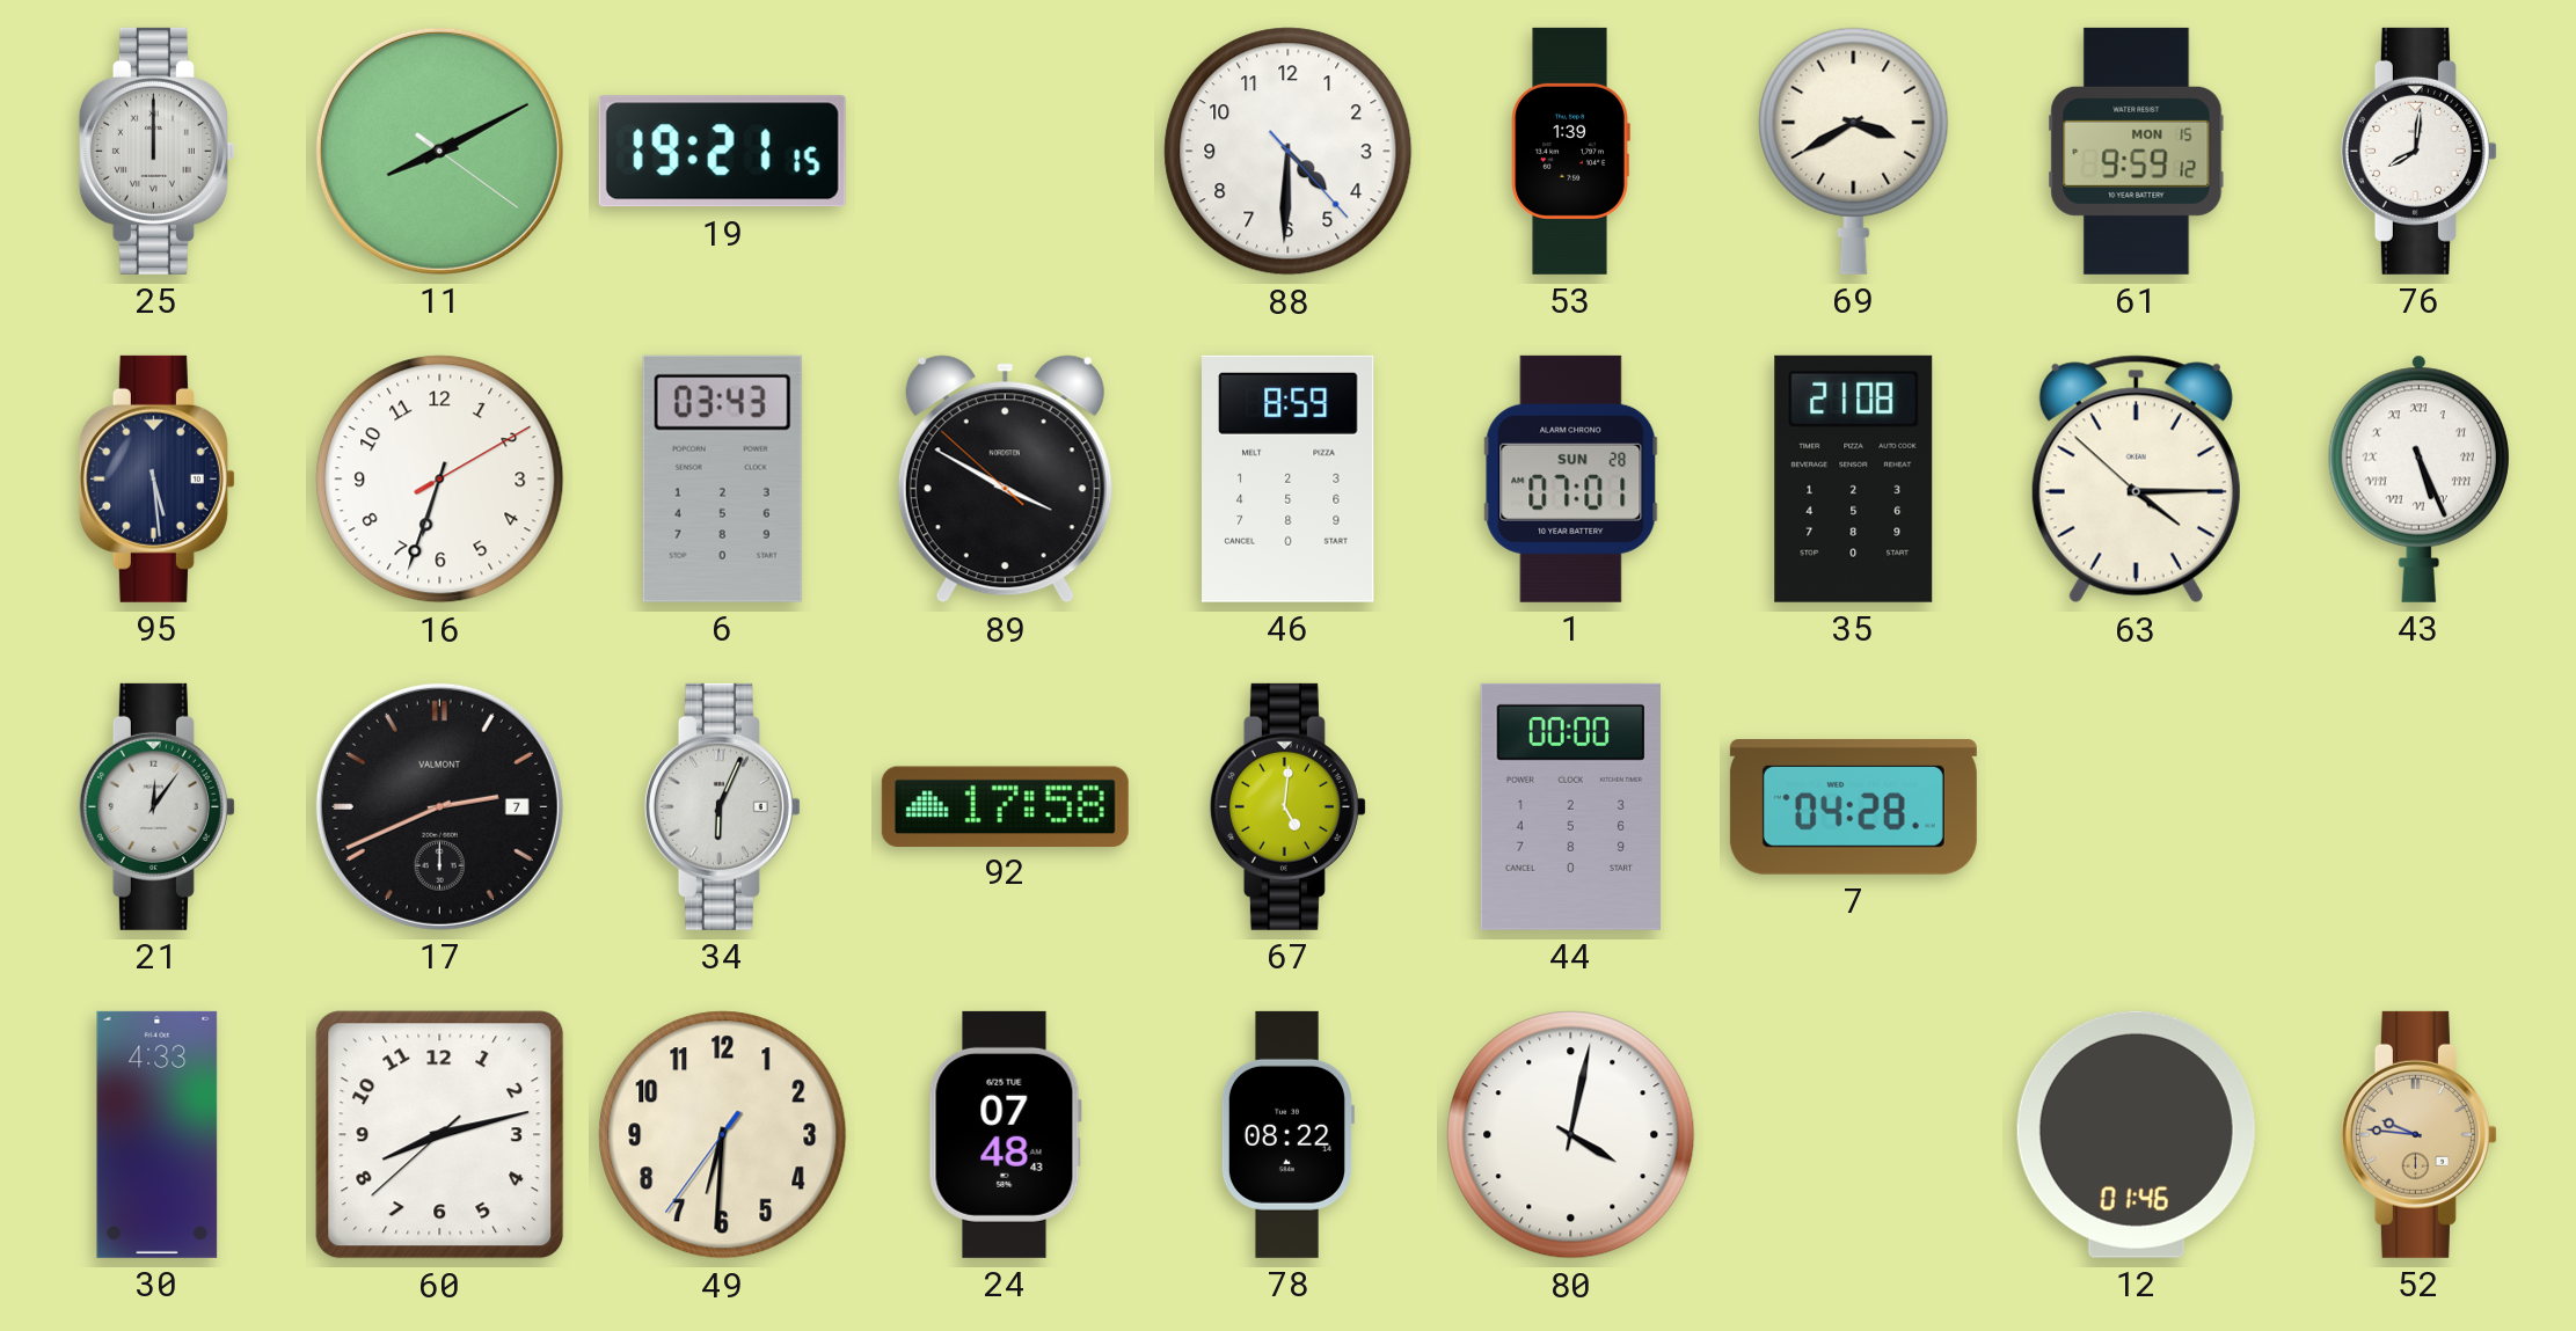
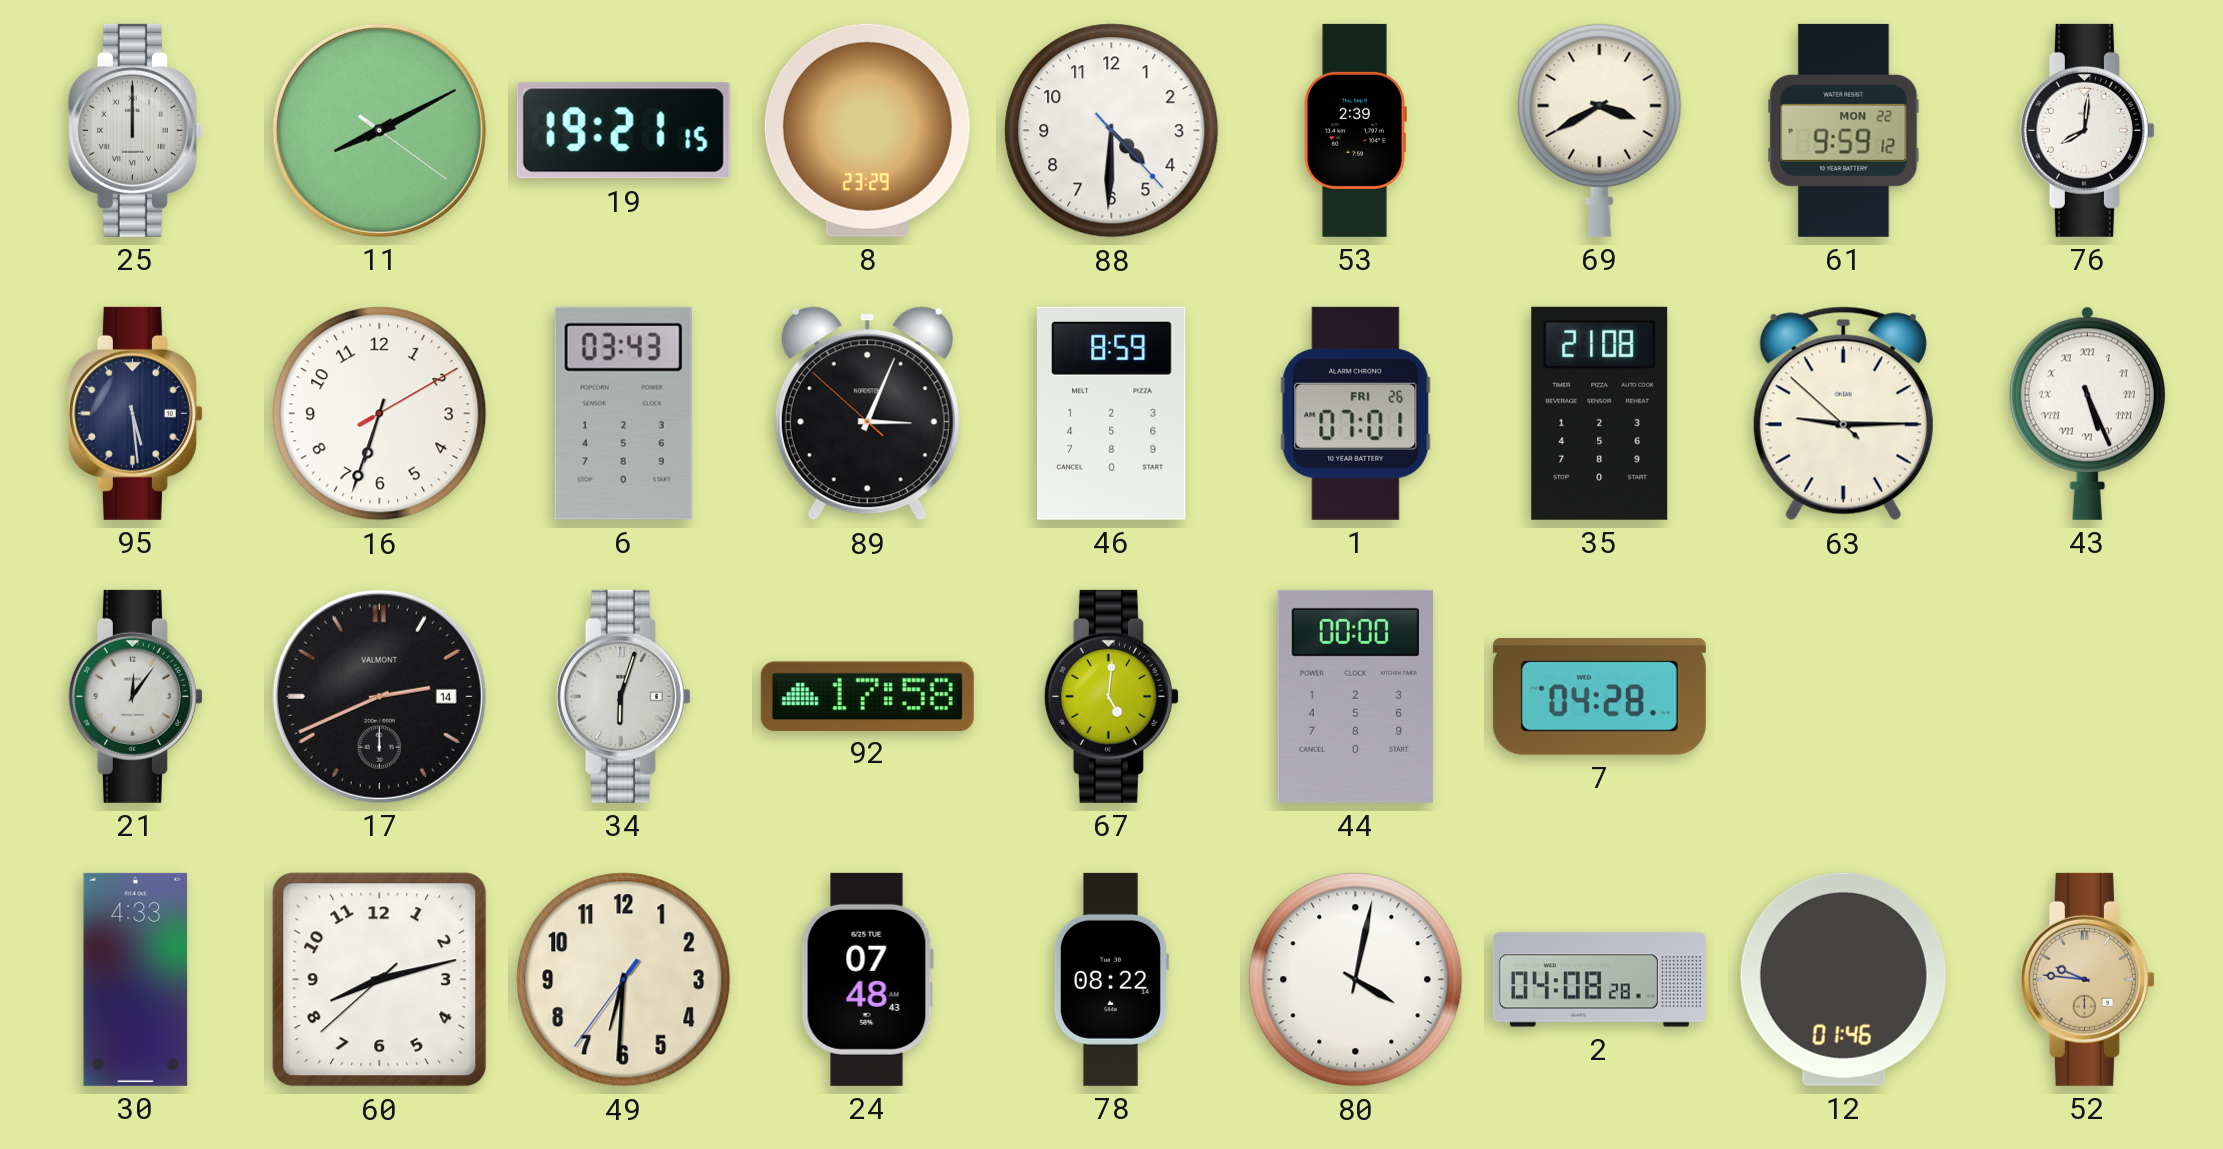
8: none -> 23:29
53: 1:39 -> 2:39
61 date: MON 15 -> MON 22
89: 3:49 -> 3:03
1 date: SUN 28 -> FRI 26
63: 4:14 -> 9:14
17 date: 7 -> 14
34: 6:04 -> 6:03
2: none -> 04:08
